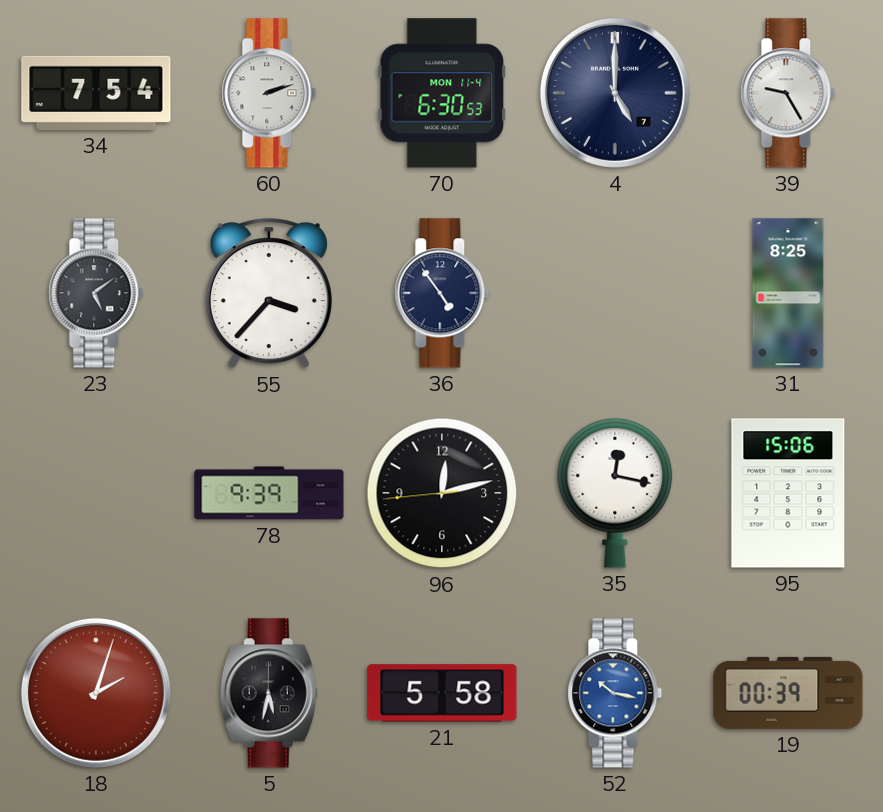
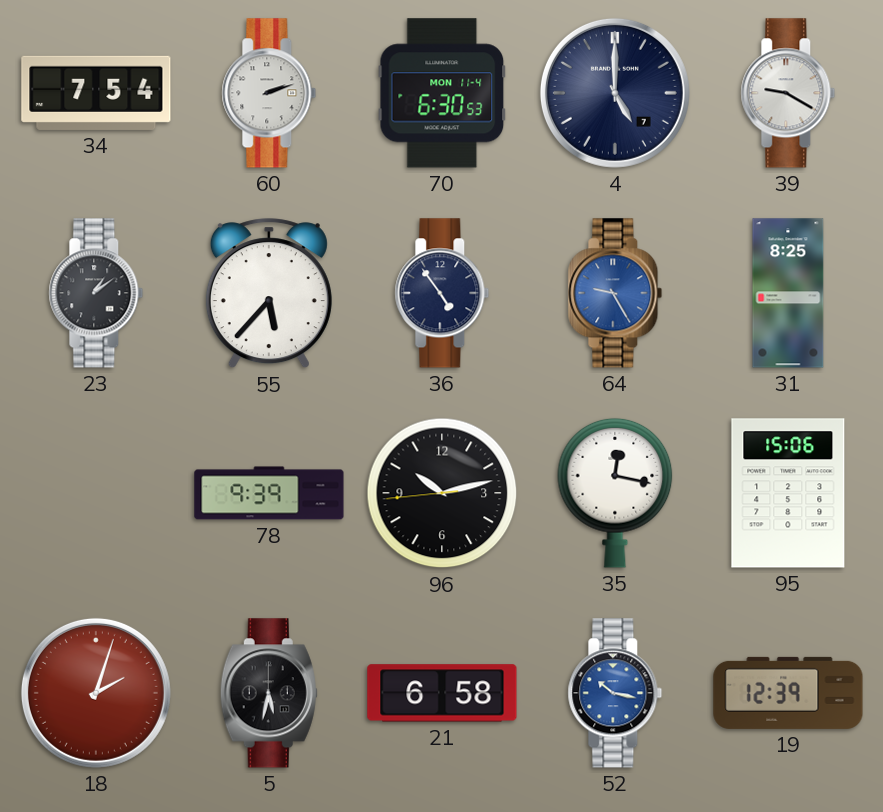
39: 9:25 -> 9:20
23: 5:09 -> 1:09
55: 3:37 -> 5:37
64: none -> 9:25
96: 12:12 -> 10:12
21: 5:58 -> 6:58
19: 00:39 -> 12:39
